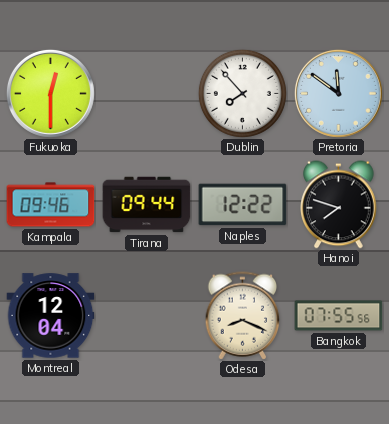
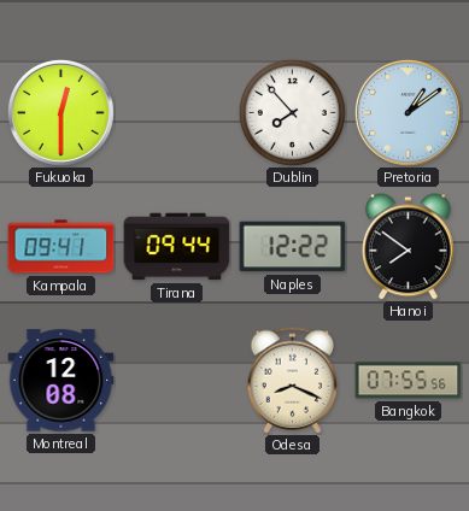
Pretoria: 11:51 -> 1:09
Kampala: 09:46 -> 09:41
Hanoi: 7:48 -> 7:51
Montreal: 12:04 -> 12:08
